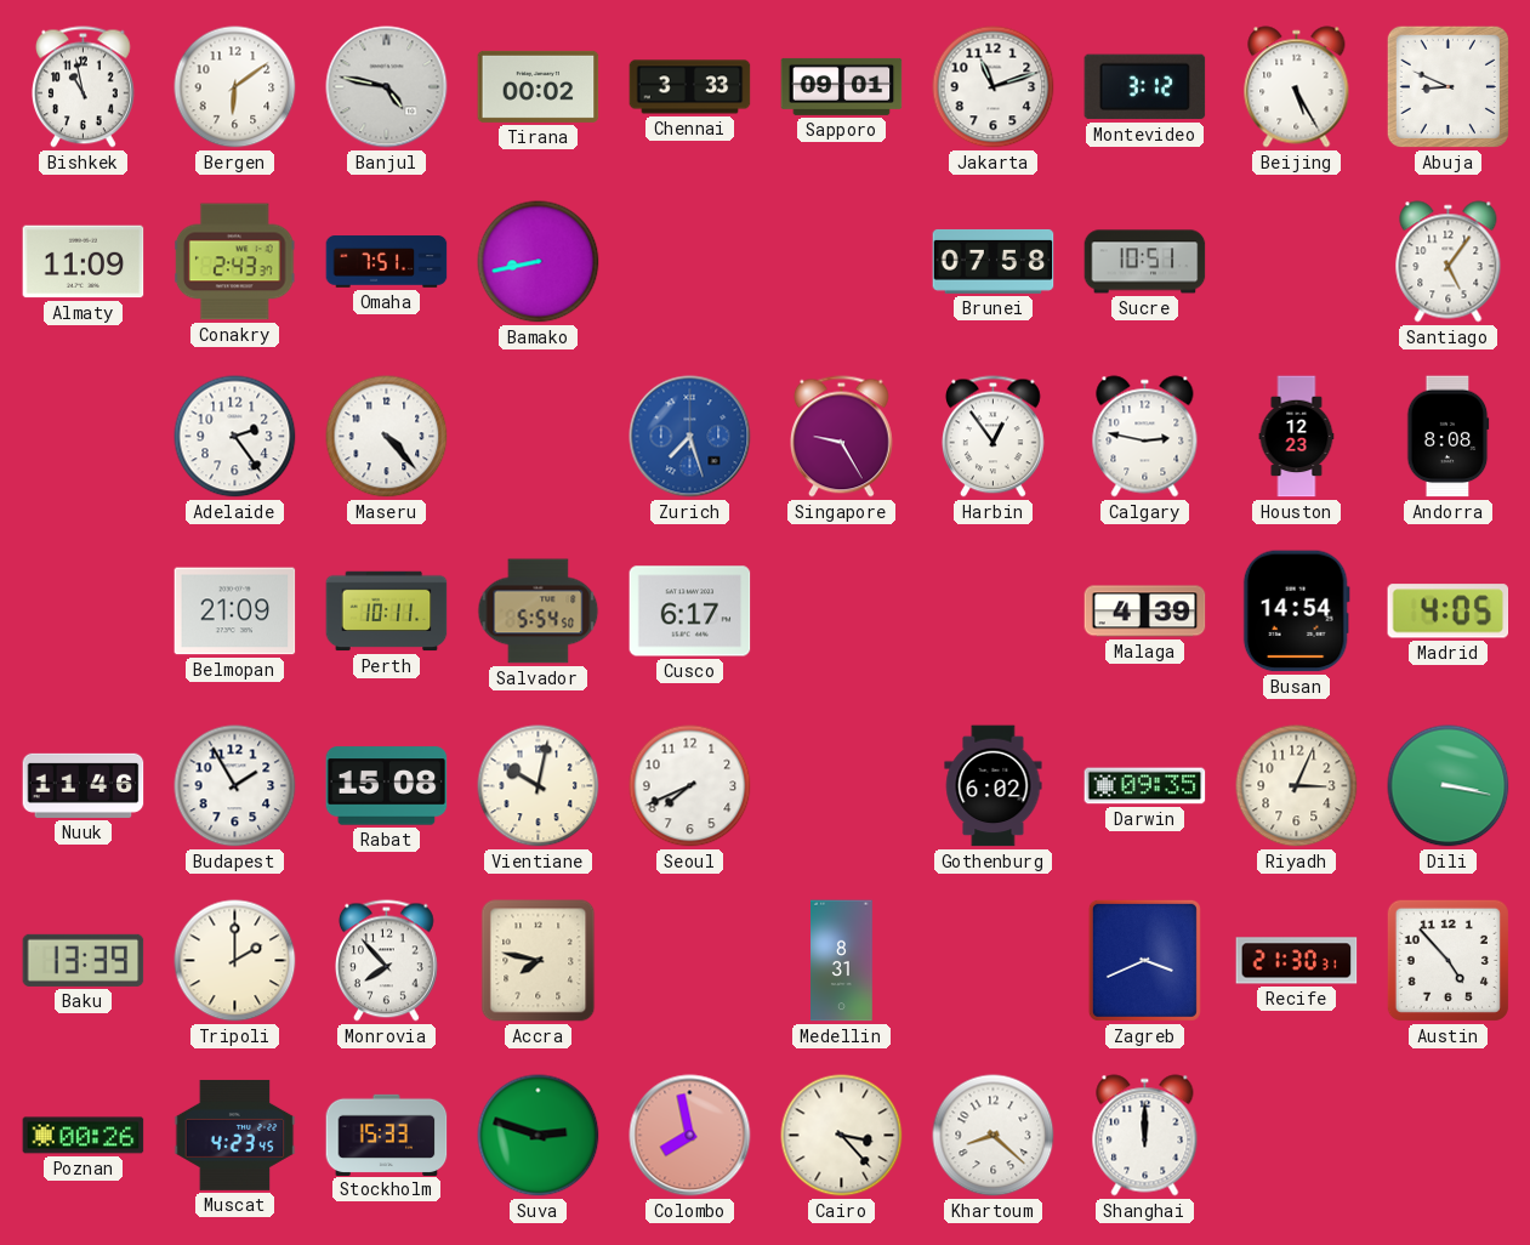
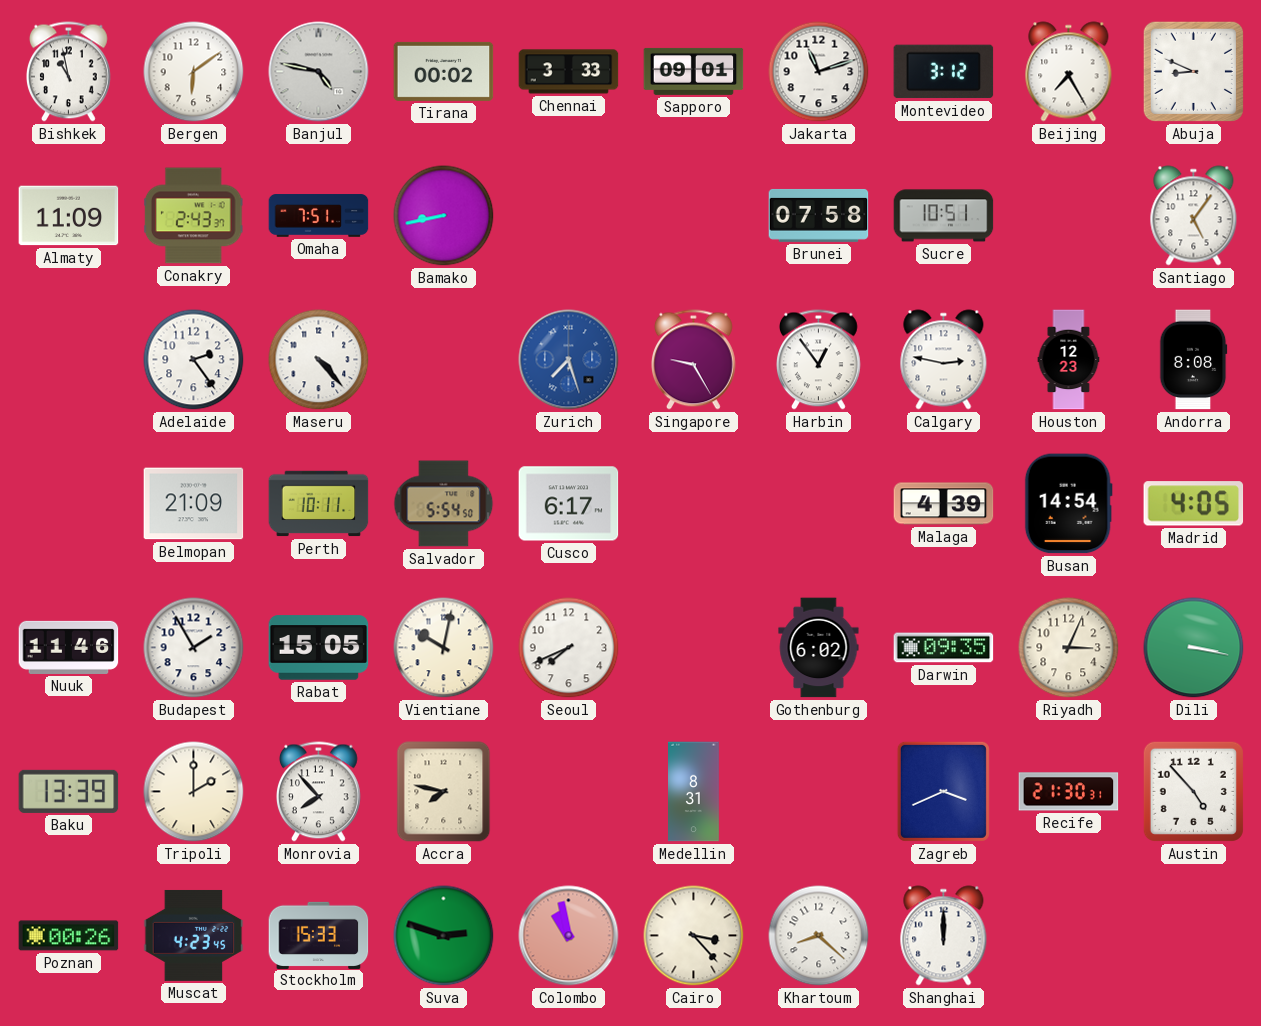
Beijing: 5:25 -> 7:25
Rabat: 15:08 -> 15:05
Colombo: 7:58 -> 10:58
